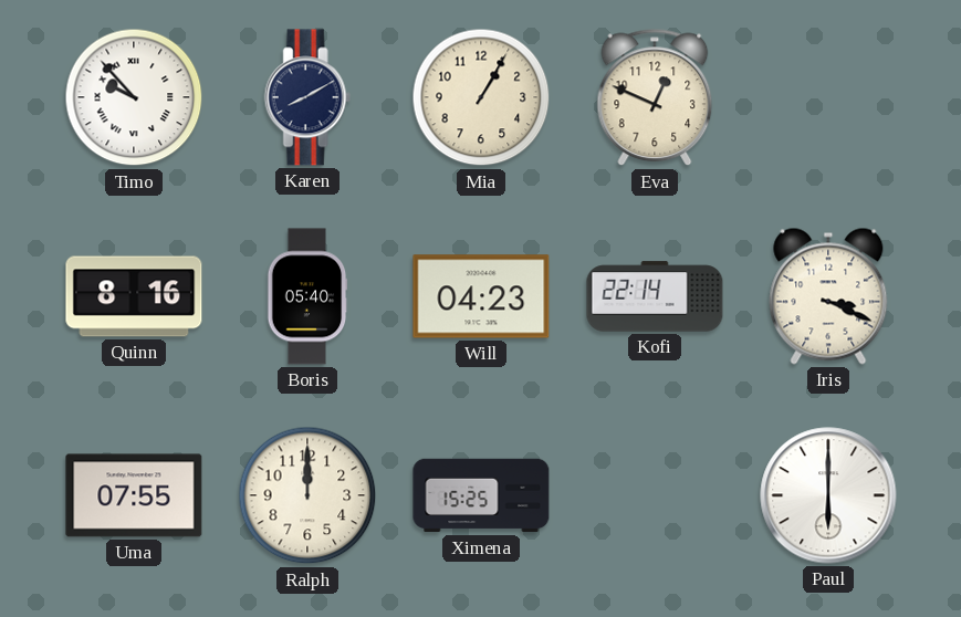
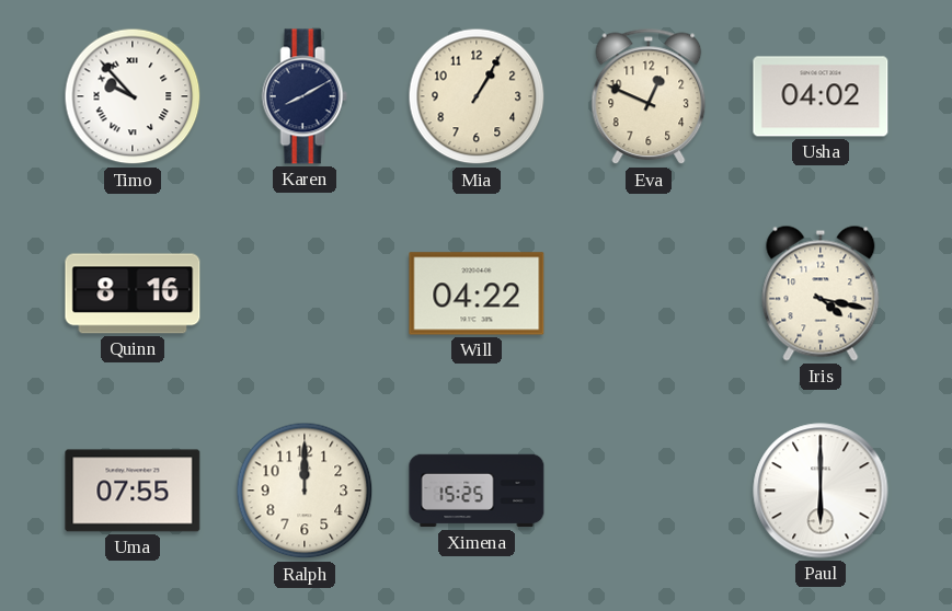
Usha: none -> 04:02
Boris: 05:40 -> none
Will: 04:23 -> 04:22
Kofi: 22:14 -> none
Iris: 3:19 -> 4:17
